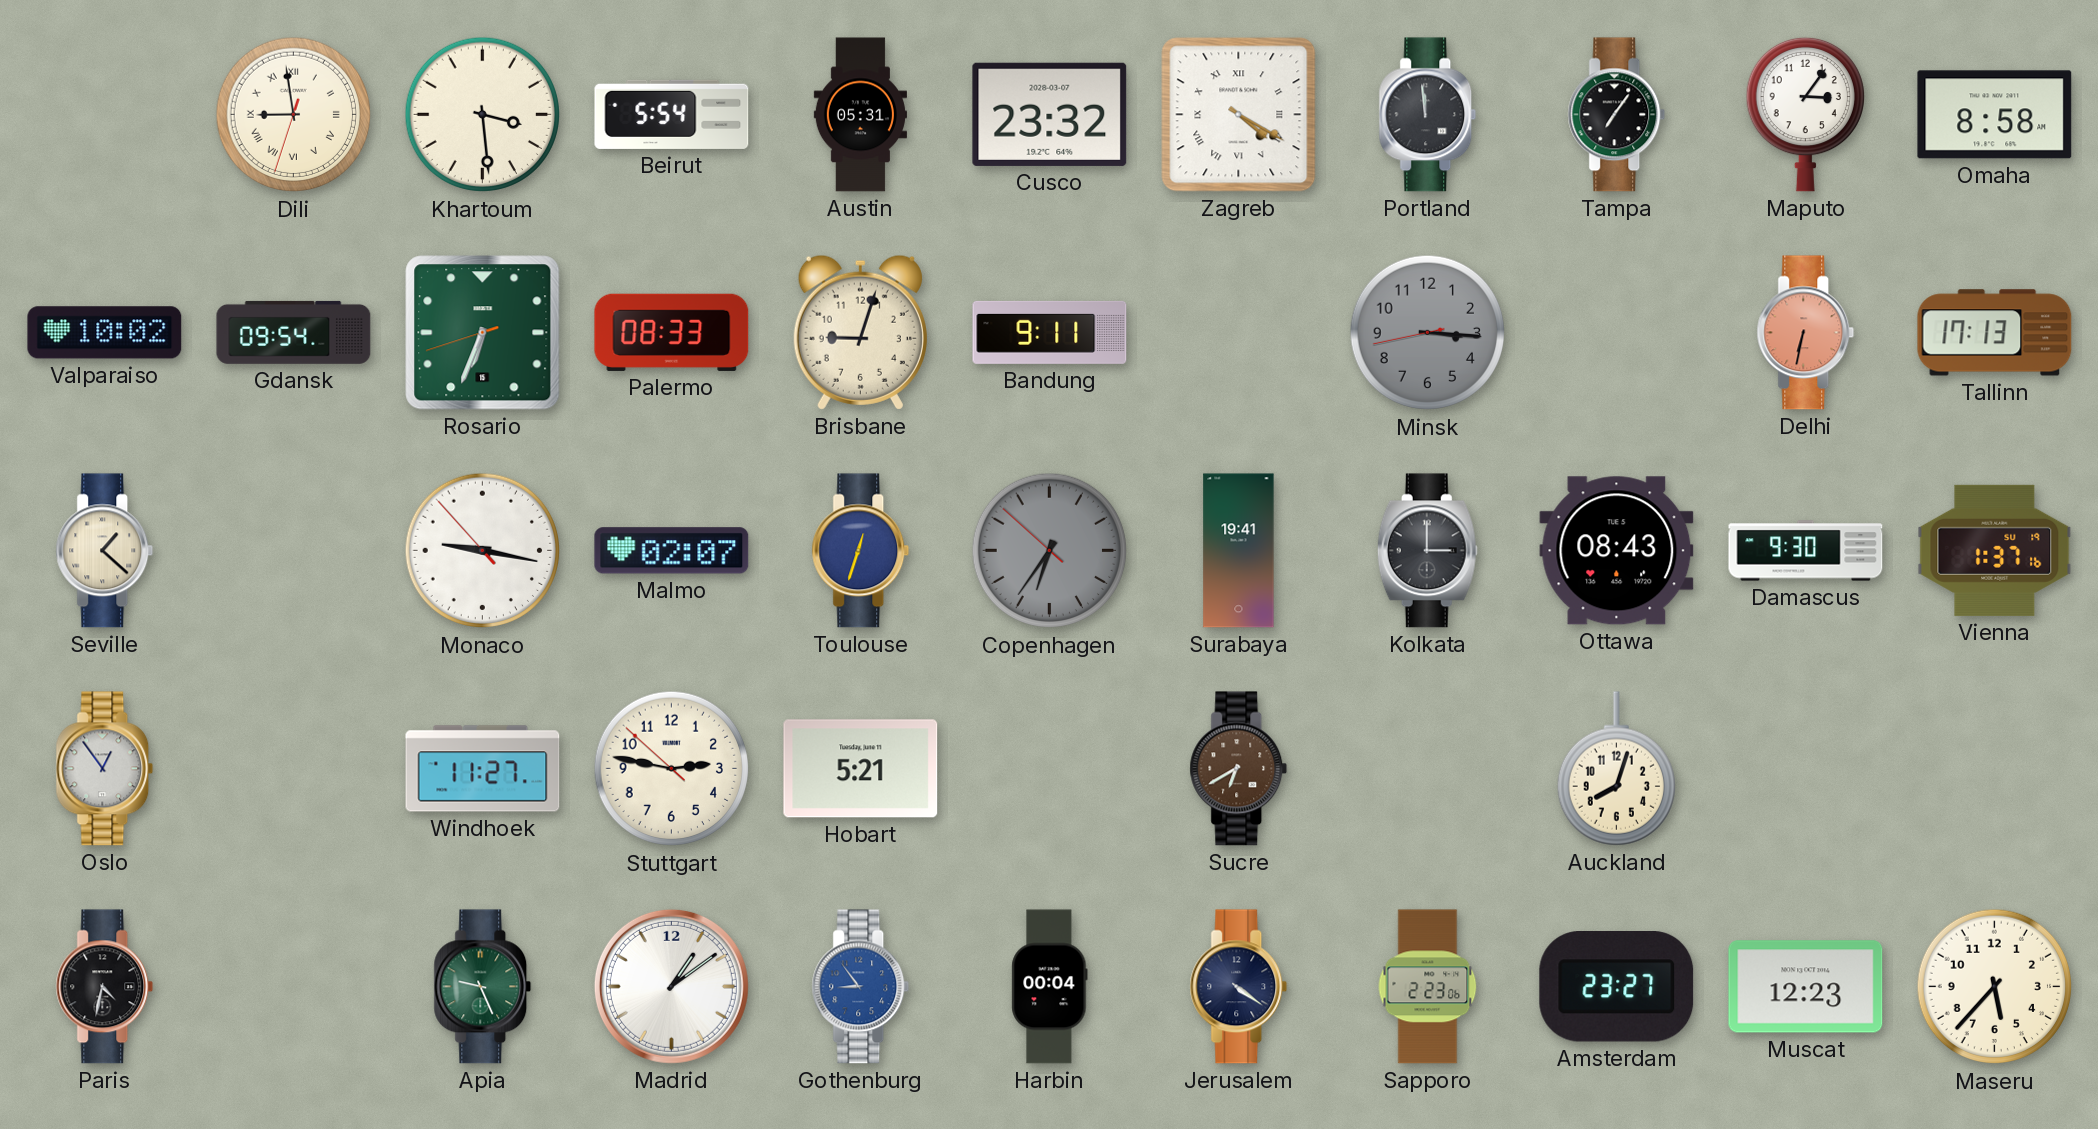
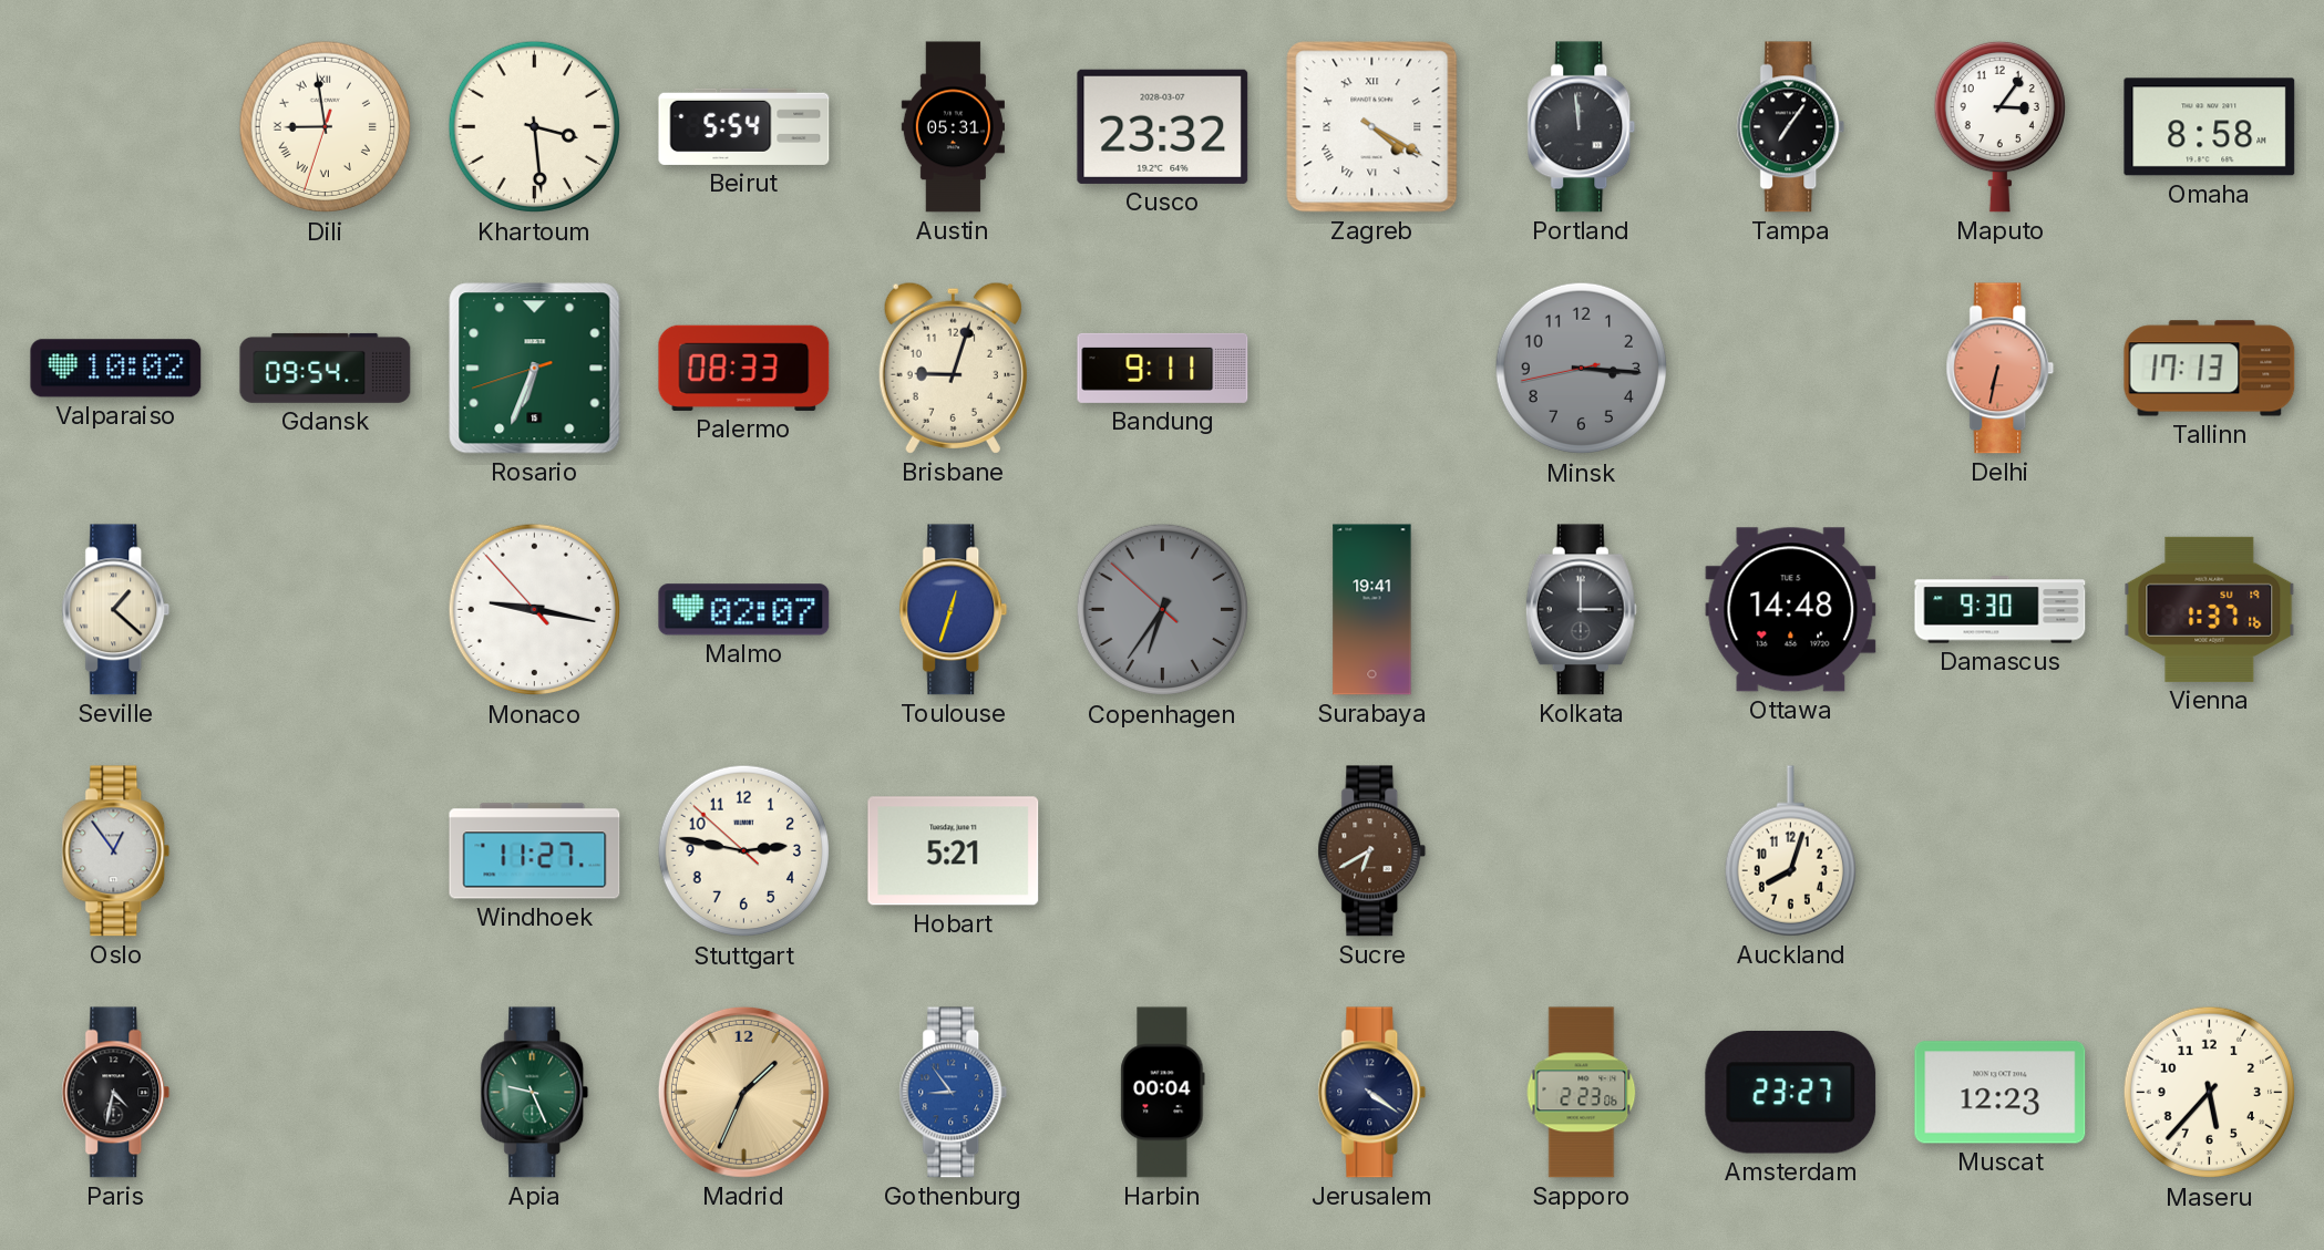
Ottawa: 08:43 -> 14:48
Madrid: 1:09 -> 1:34
Madrid dial: white -> champagne
